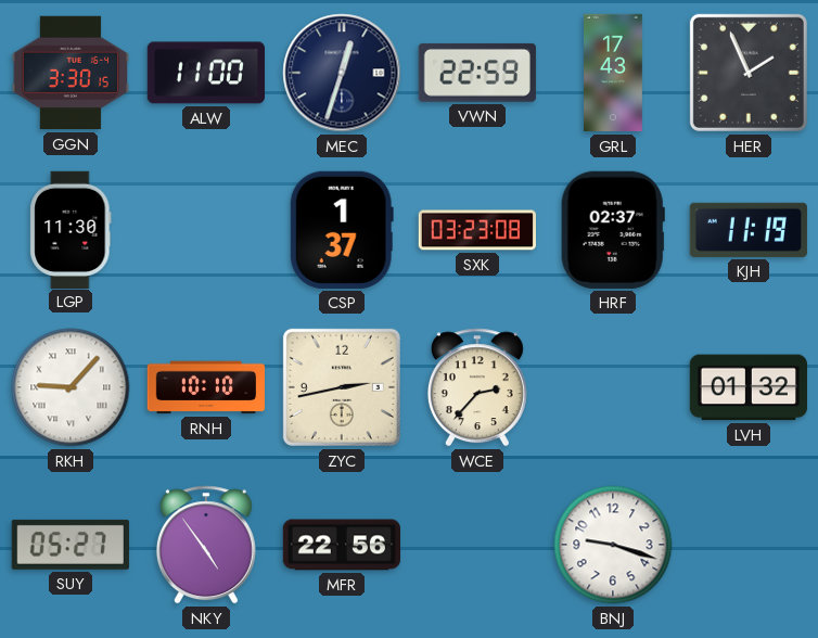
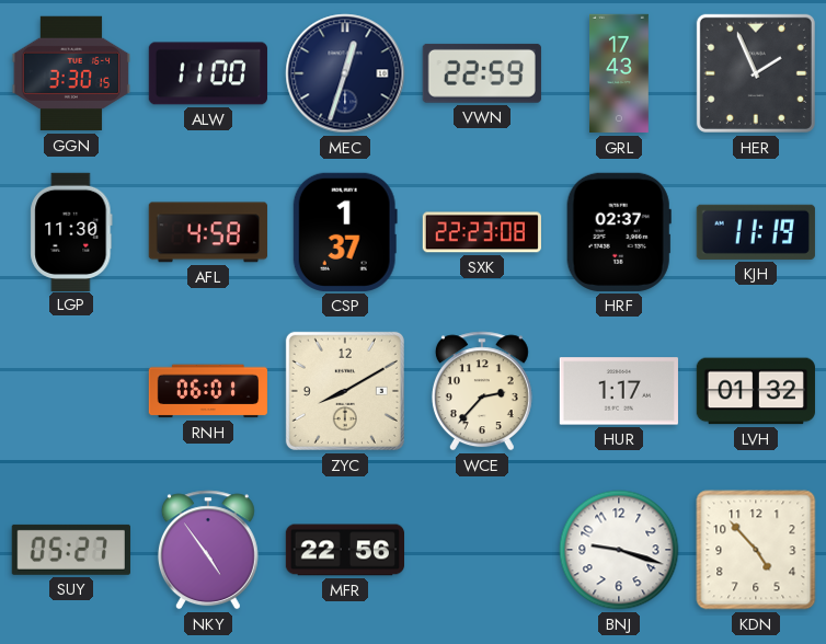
AFL: none -> 4:58
SXK: 03:23 -> 22:23
RKH: 9:07 -> none
RNH: 10:10 -> 06:01
ZYC: 2:43 -> 8:10
HUR: none -> 1:17
KDN: none -> 4:53
